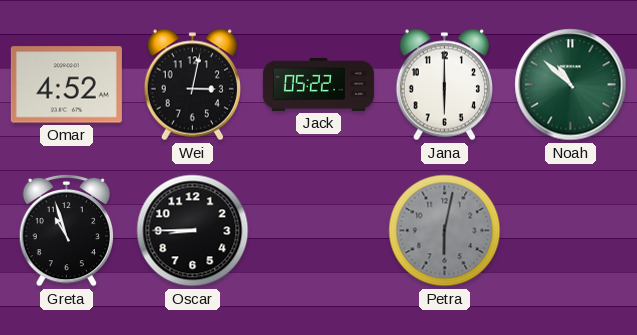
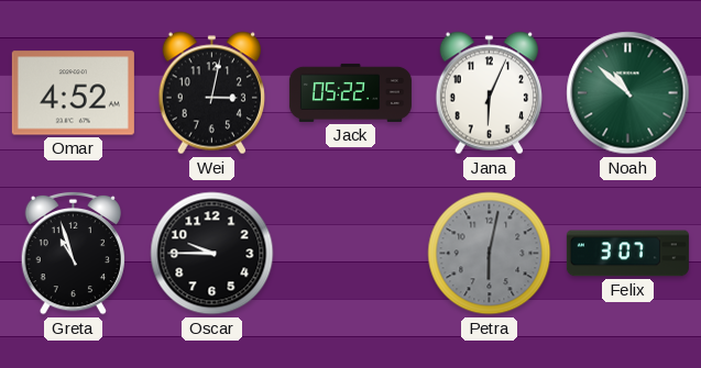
Jana: 6:00 -> 6:04
Oscar: 8:45 -> 9:45
Felix: none -> 3:07
